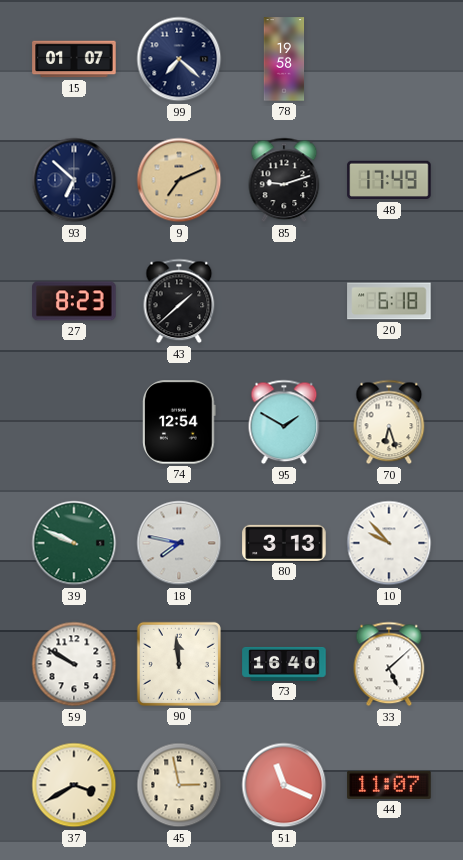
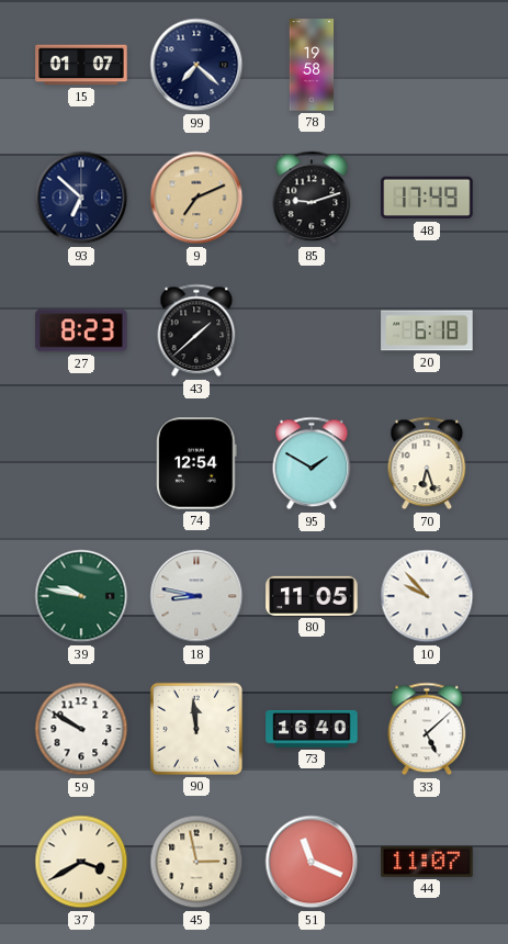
39: 9:49 -> 9:47
18: 7:47 -> 8:47
80: 3:13 -> 11:05
